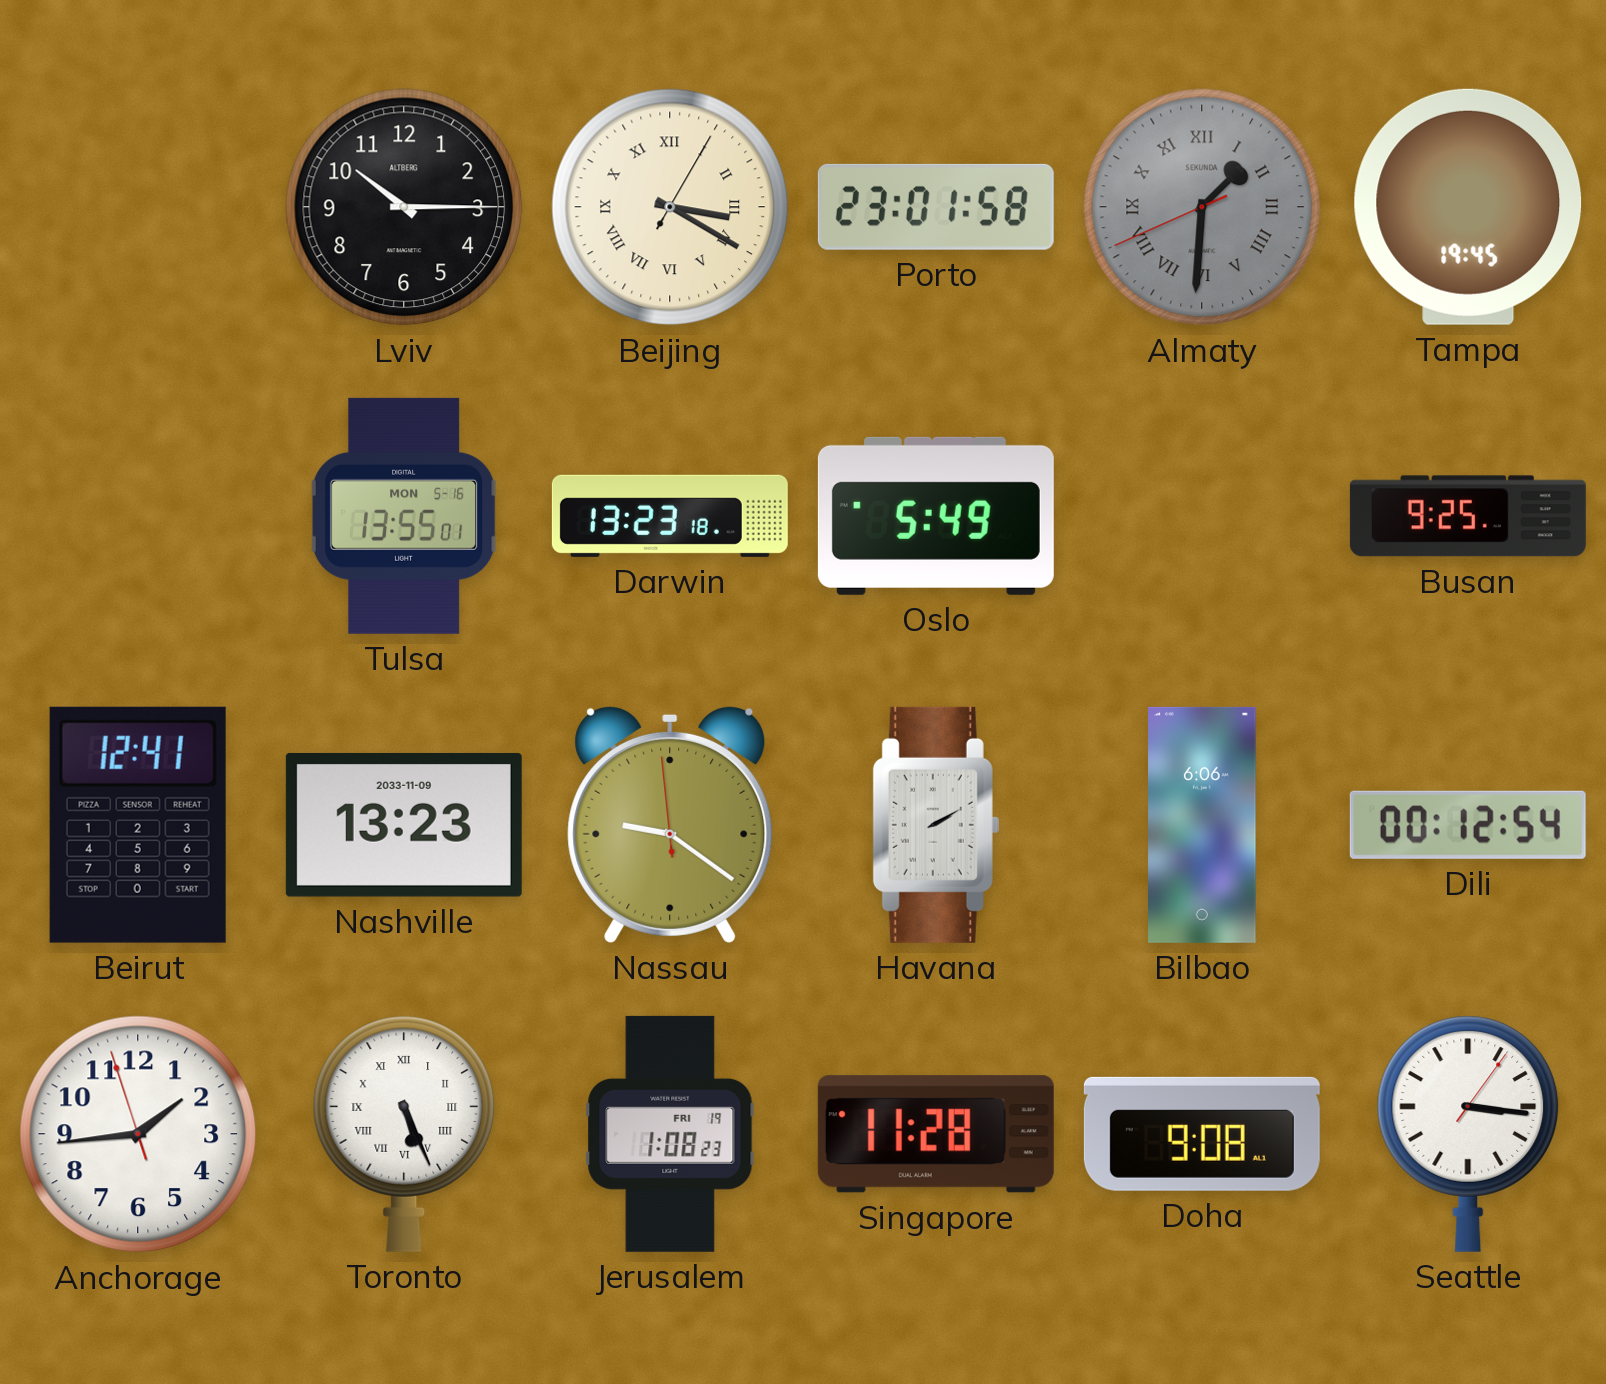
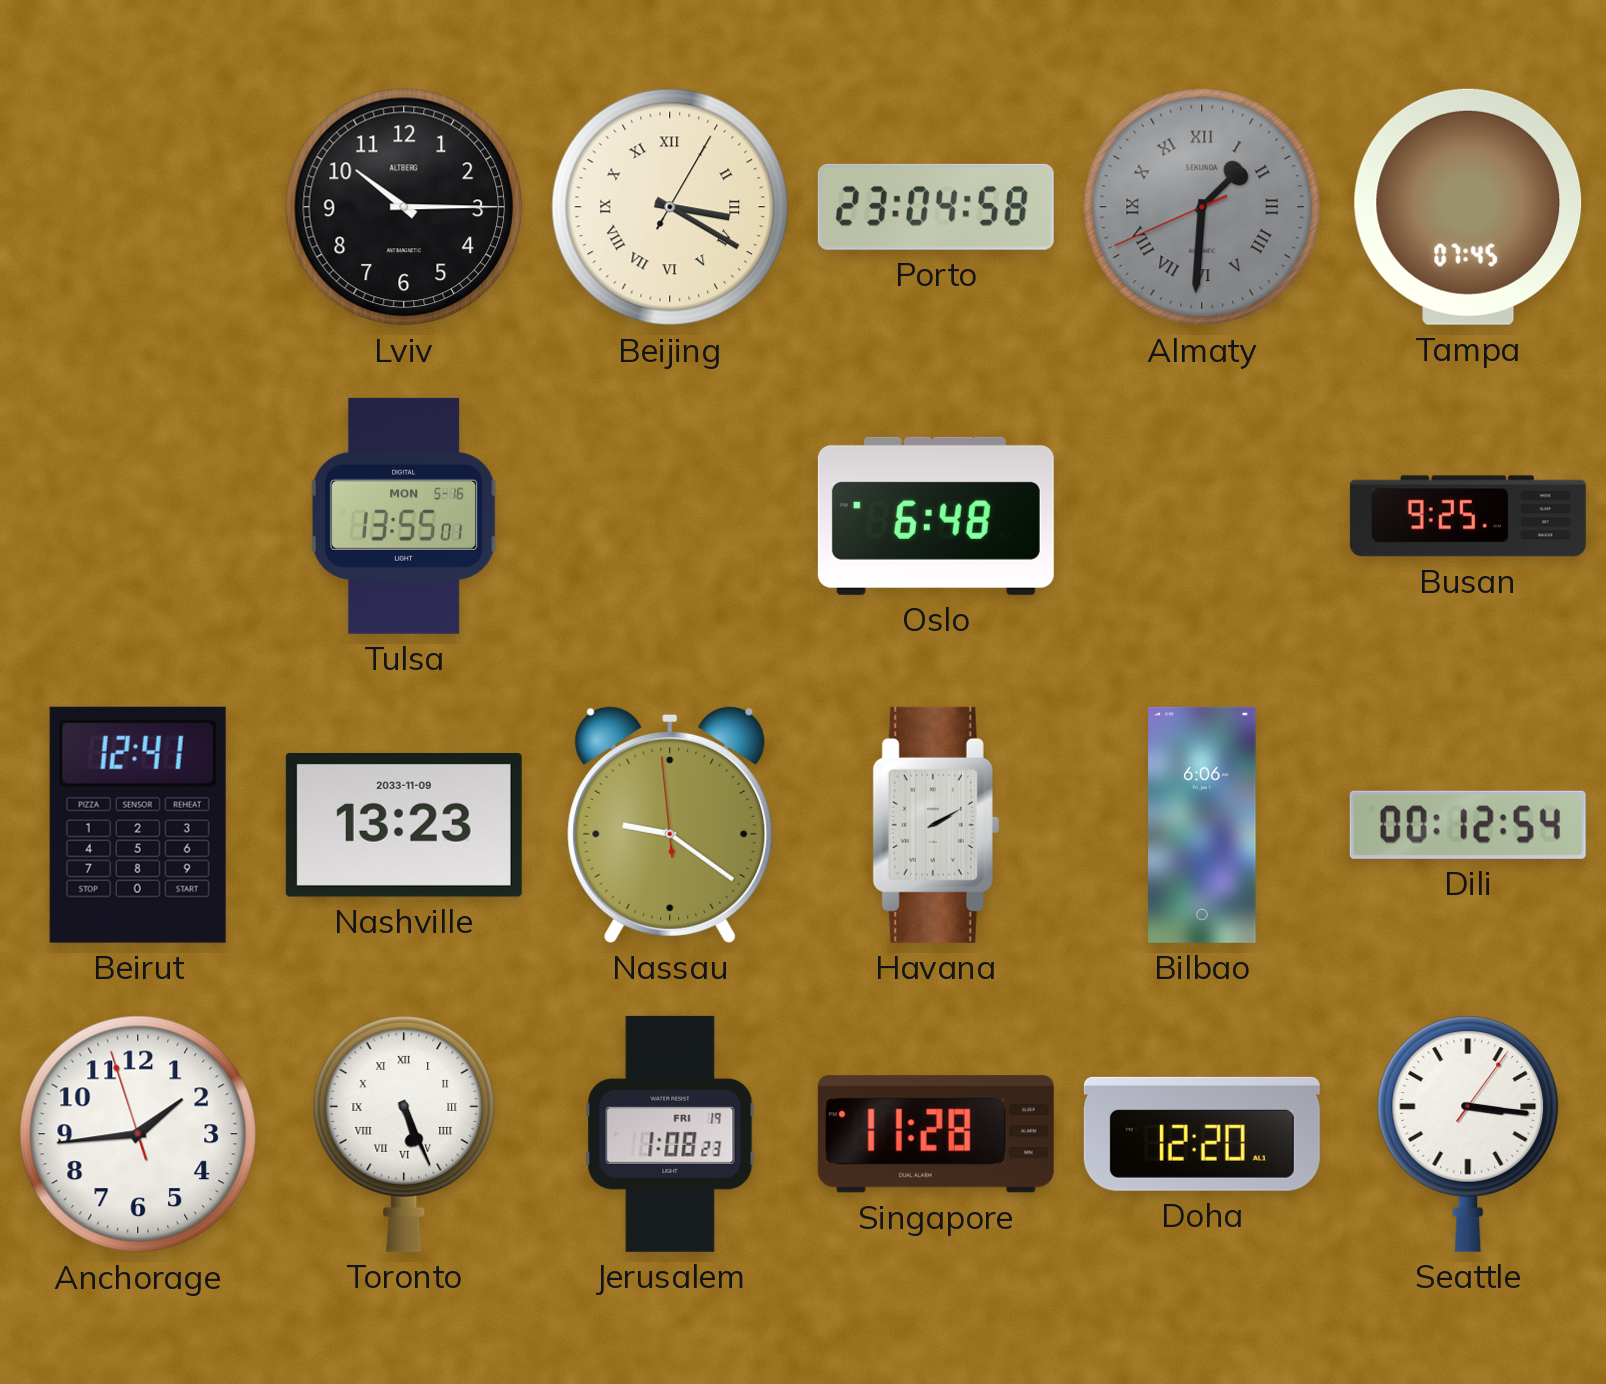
Porto: 23:01 -> 23:04
Tampa: 19:45 -> 07:45
Darwin: 13:23 -> none
Oslo: 5:49 -> 6:48
Doha: 9:08 -> 12:20
